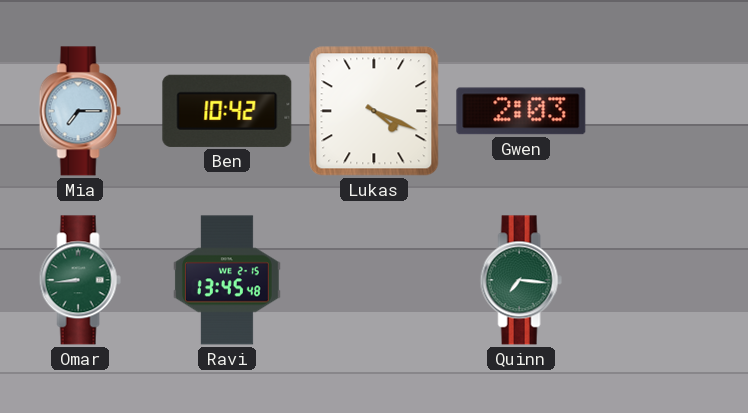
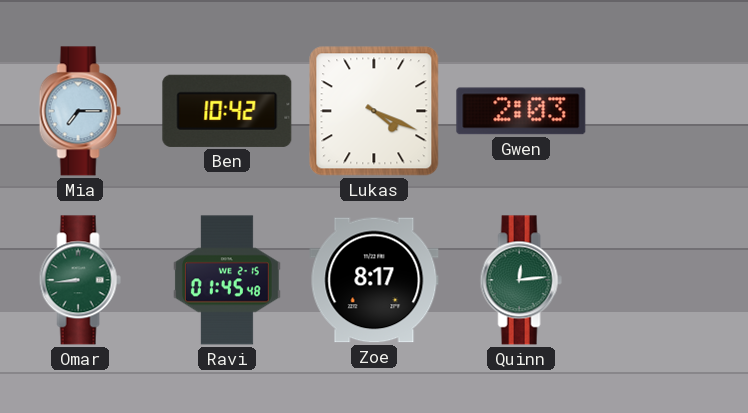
Ravi: 13:45 -> 01:45
Zoe: none -> 8:17
Quinn: 7:16 -> 12:14
